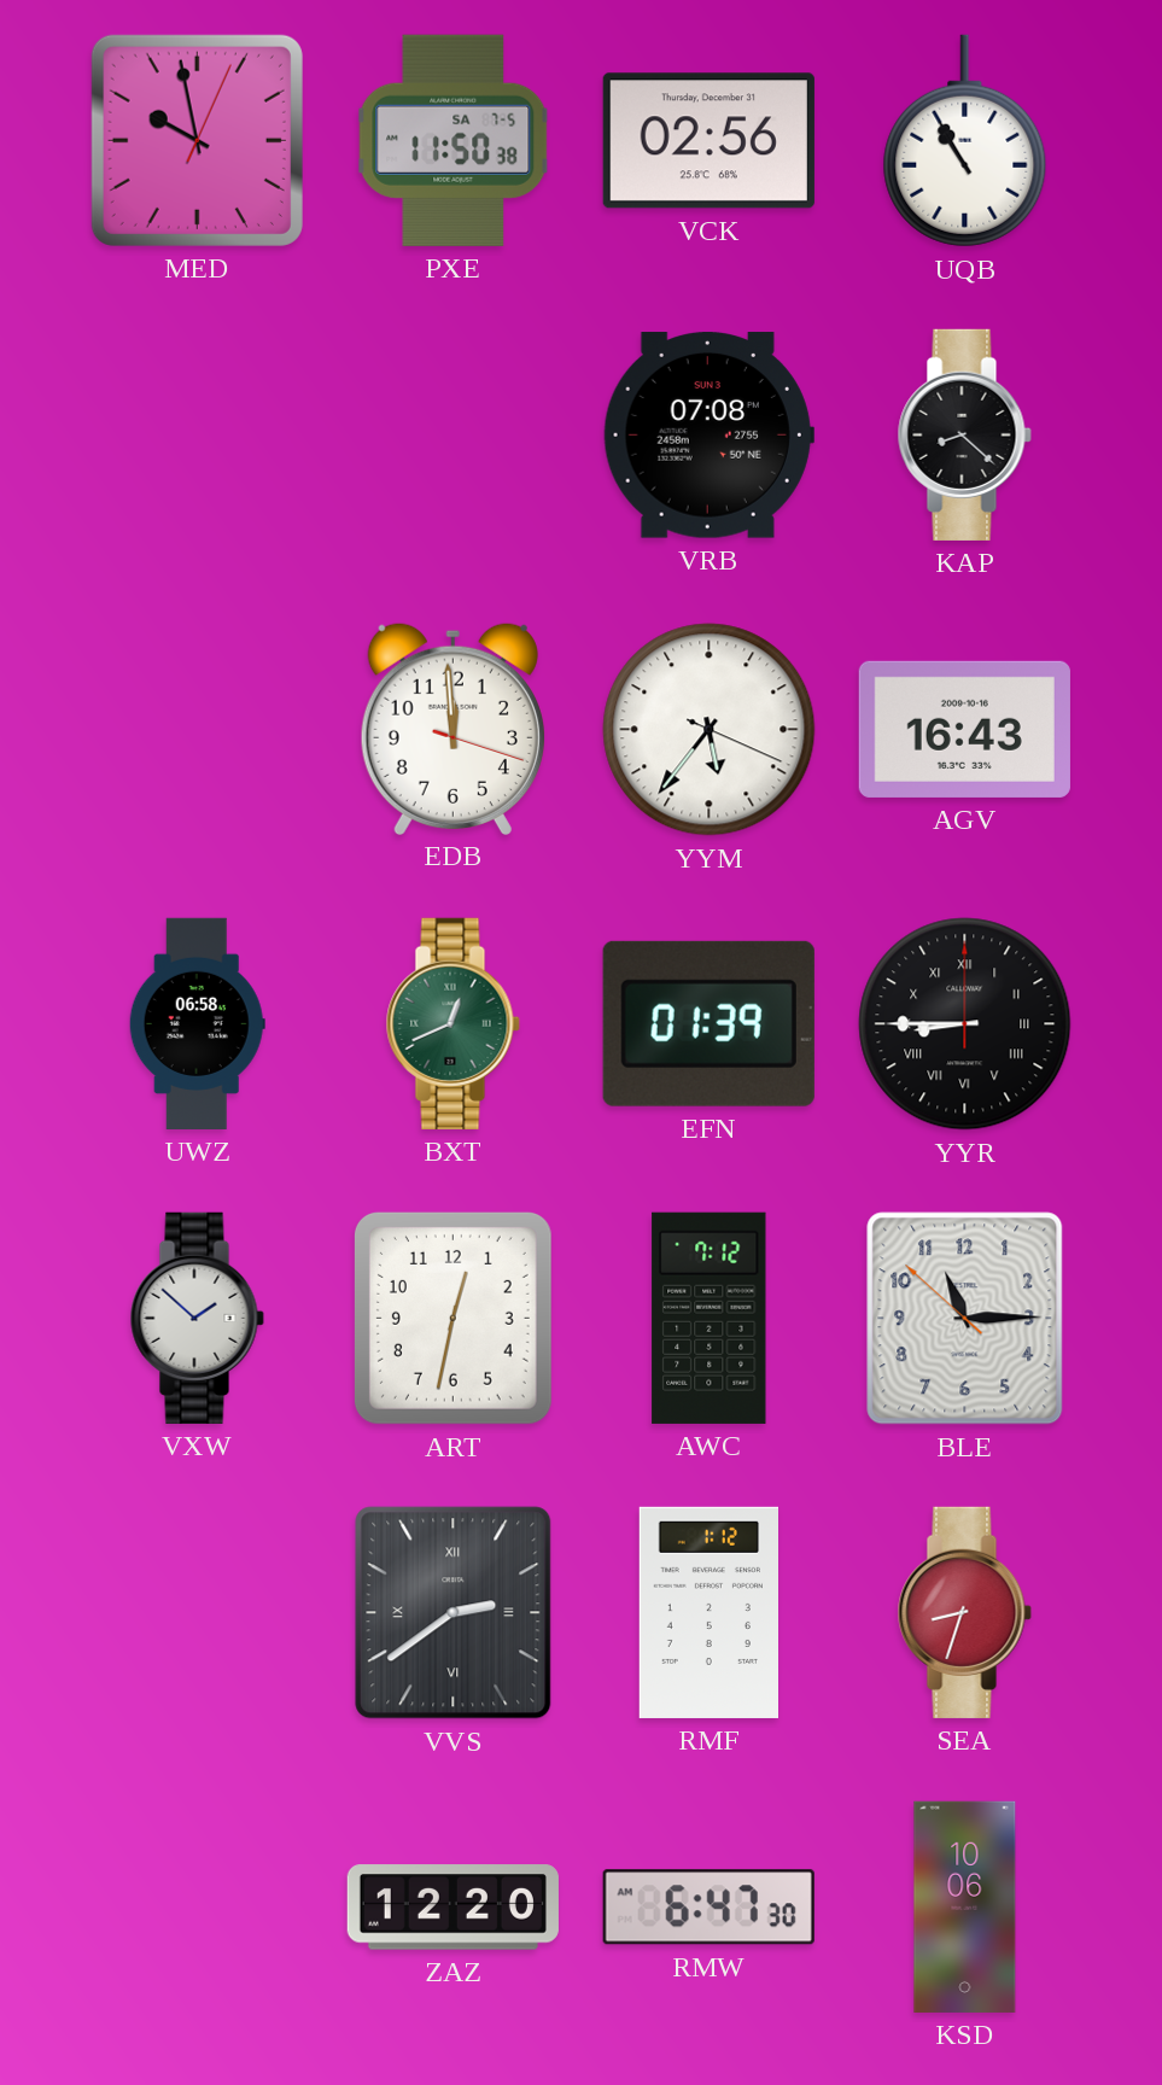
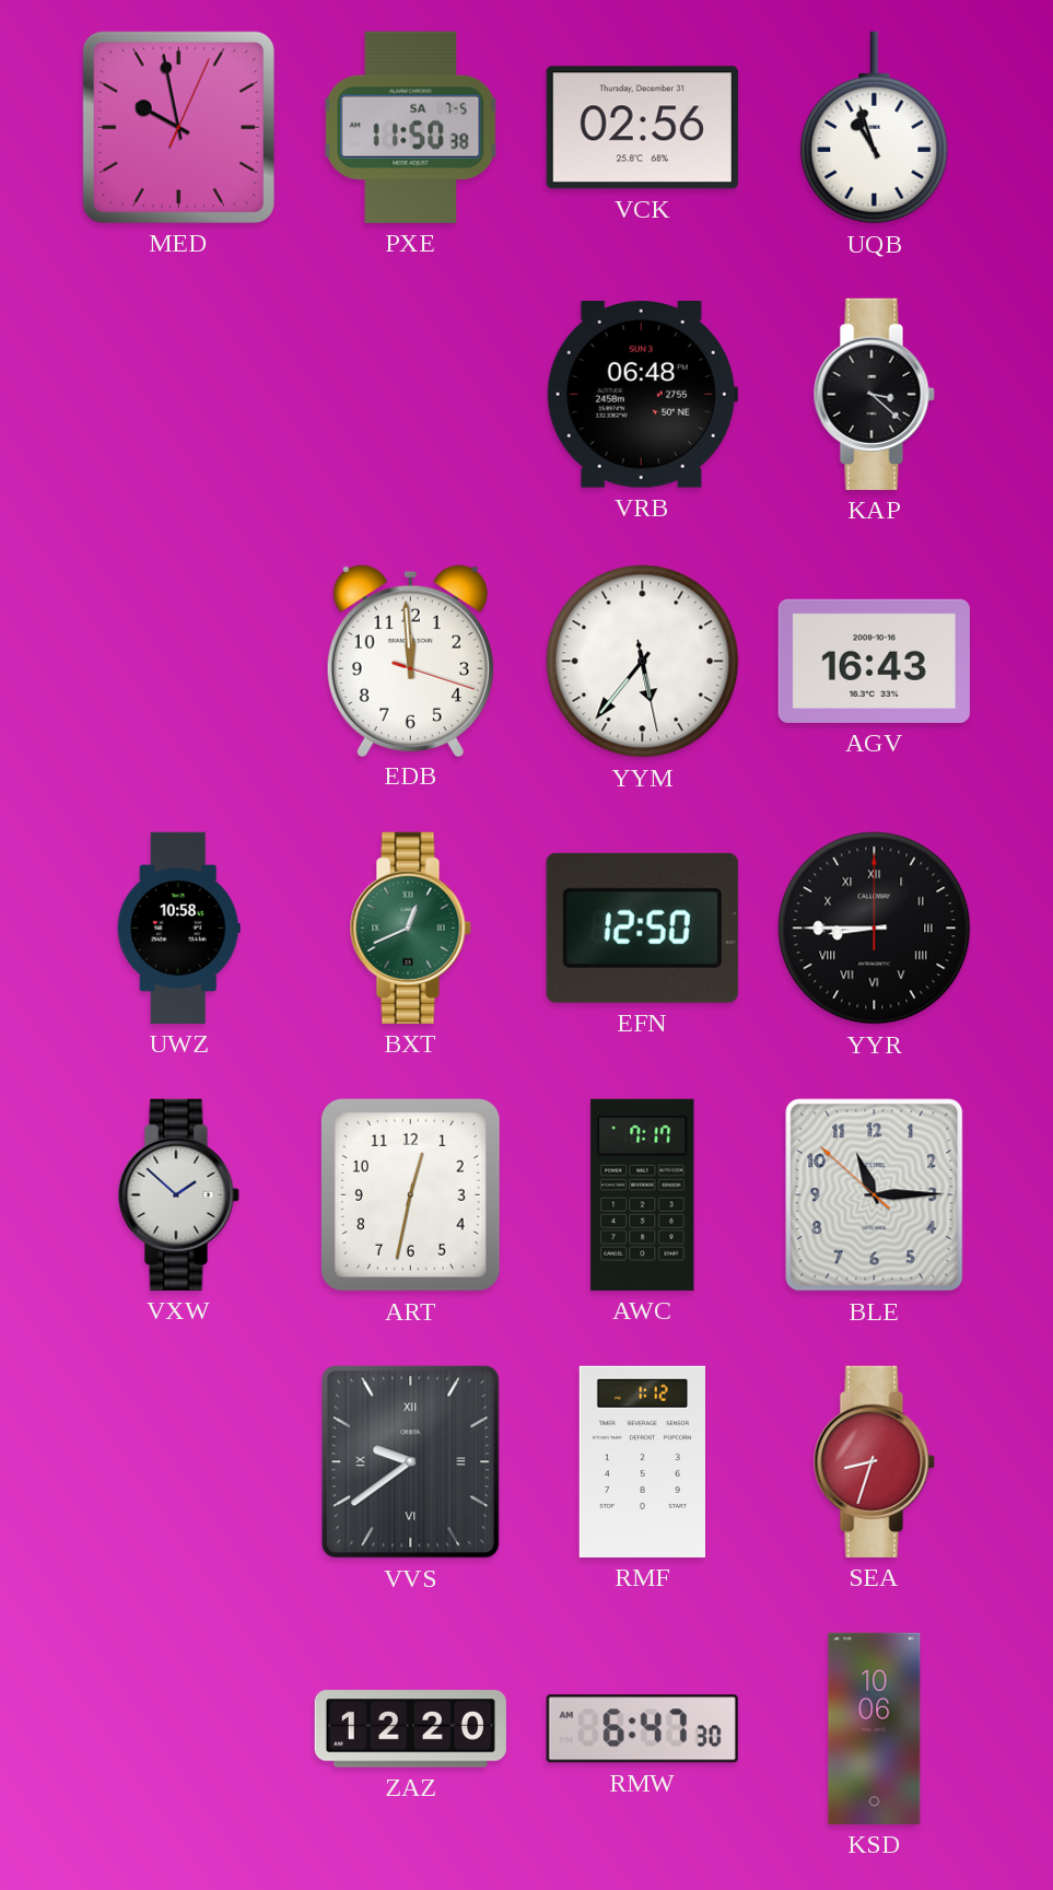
UQB: 10:55 -> 10:57
VRB: 07:08 -> 06:48
KAP: 8:22 -> 3:22
YYM: 5:36:19 -> 5:36:28
UWZ: 06:58 -> 10:58
EFN: 01:39 -> 12:50
AWC: 7:12 -> 7:17
VVS: 2:39 -> 9:39
